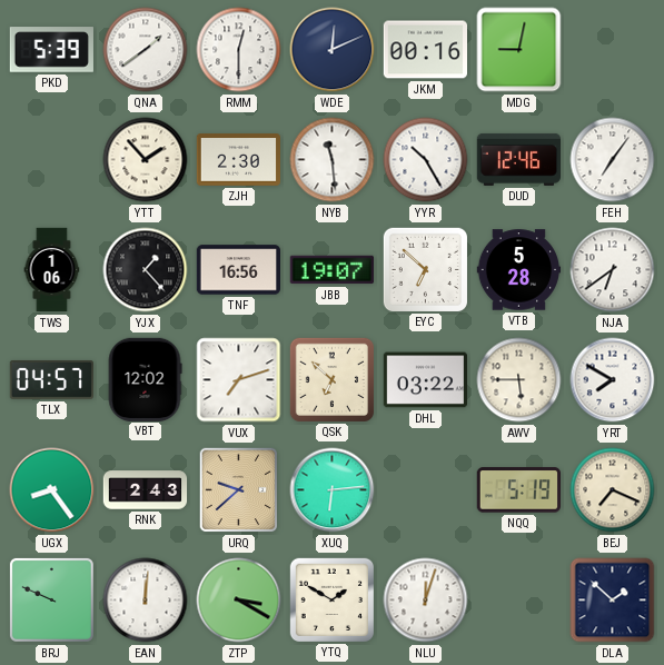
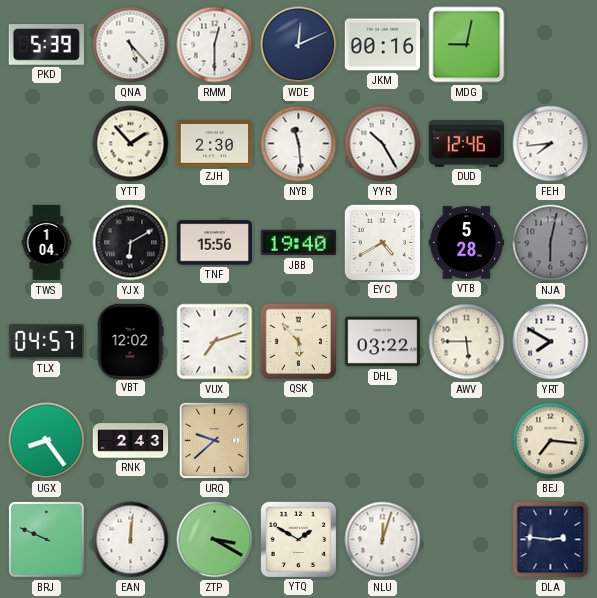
QNA: 1:39 -> 5:23
FEH: 7:06 -> 7:44
TWS: 1:06 -> 1:04
YJX: 1:23 -> 6:10
TNF: 16:56 -> 15:56
JBB: 19:07 -> 19:40
EYC: 6:52 -> 4:40
NJA: 6:39 -> 6:02
NJA dial: white -> grey
QSK: 6:52 -> 5:53
XUQ: 6:14 -> none
NQQ: 5:19 -> none
BEJ: 7:19 -> 7:16
DLA: 1:52 -> 2:46
